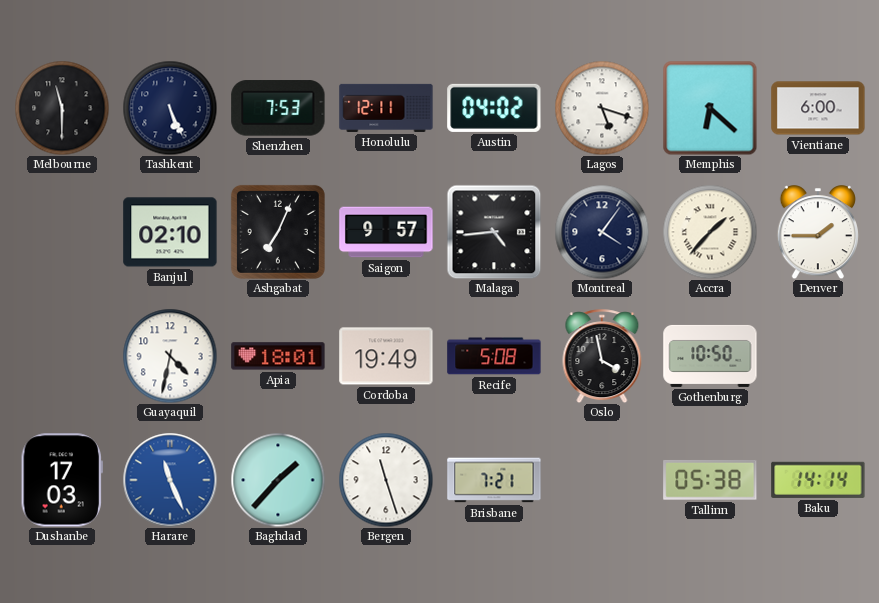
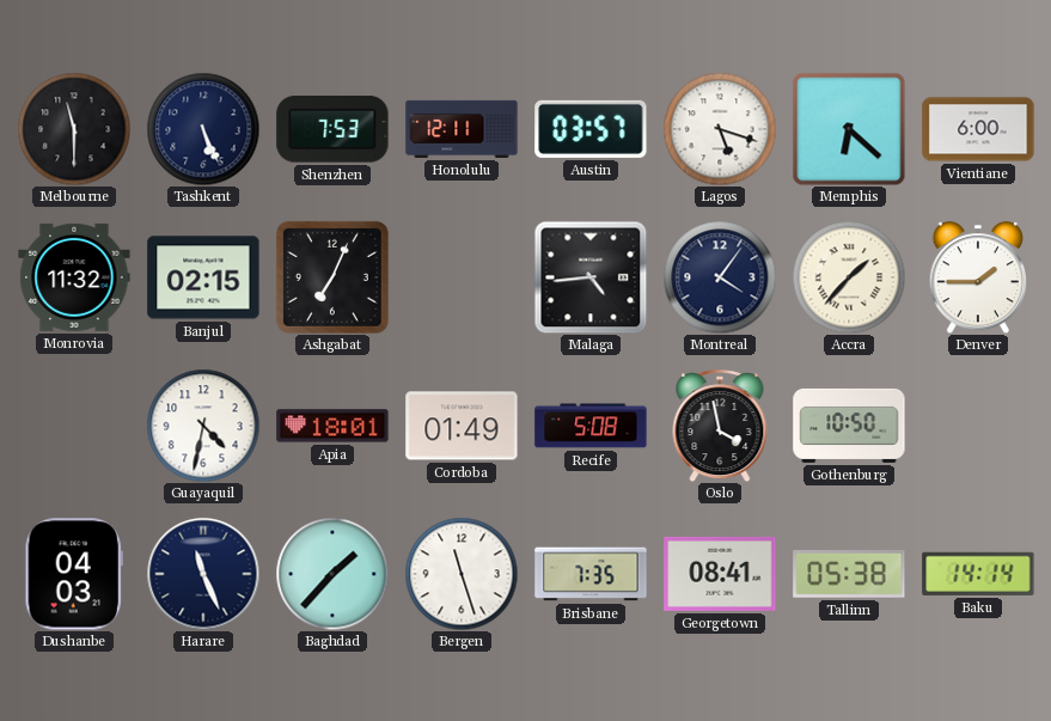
Austin: 04:02 -> 03:57
Monrovia: none -> 11:32
Banjul: 02:10 -> 02:15
Saigon: 9:57 -> none
Cordoba: 19:49 -> 01:49
Dushanbe: 17:03 -> 04:03
Harare dial: blue -> navy
Brisbane: 7:21 -> 7:35
Georgetown: none -> 08:41
